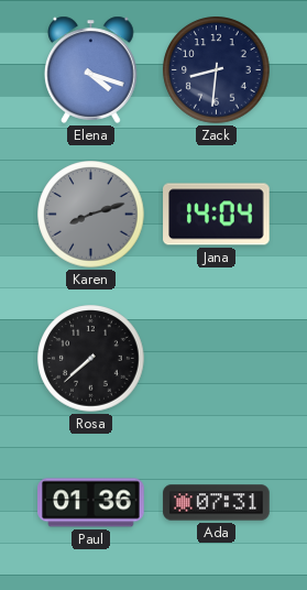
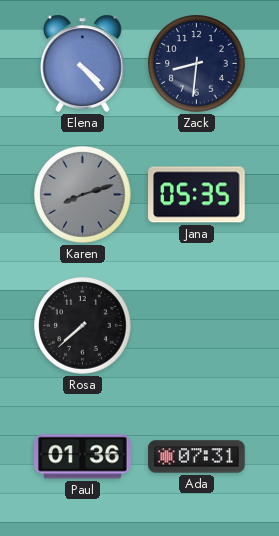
Elena: 4:18 -> 4:23
Jana: 14:04 -> 05:35
